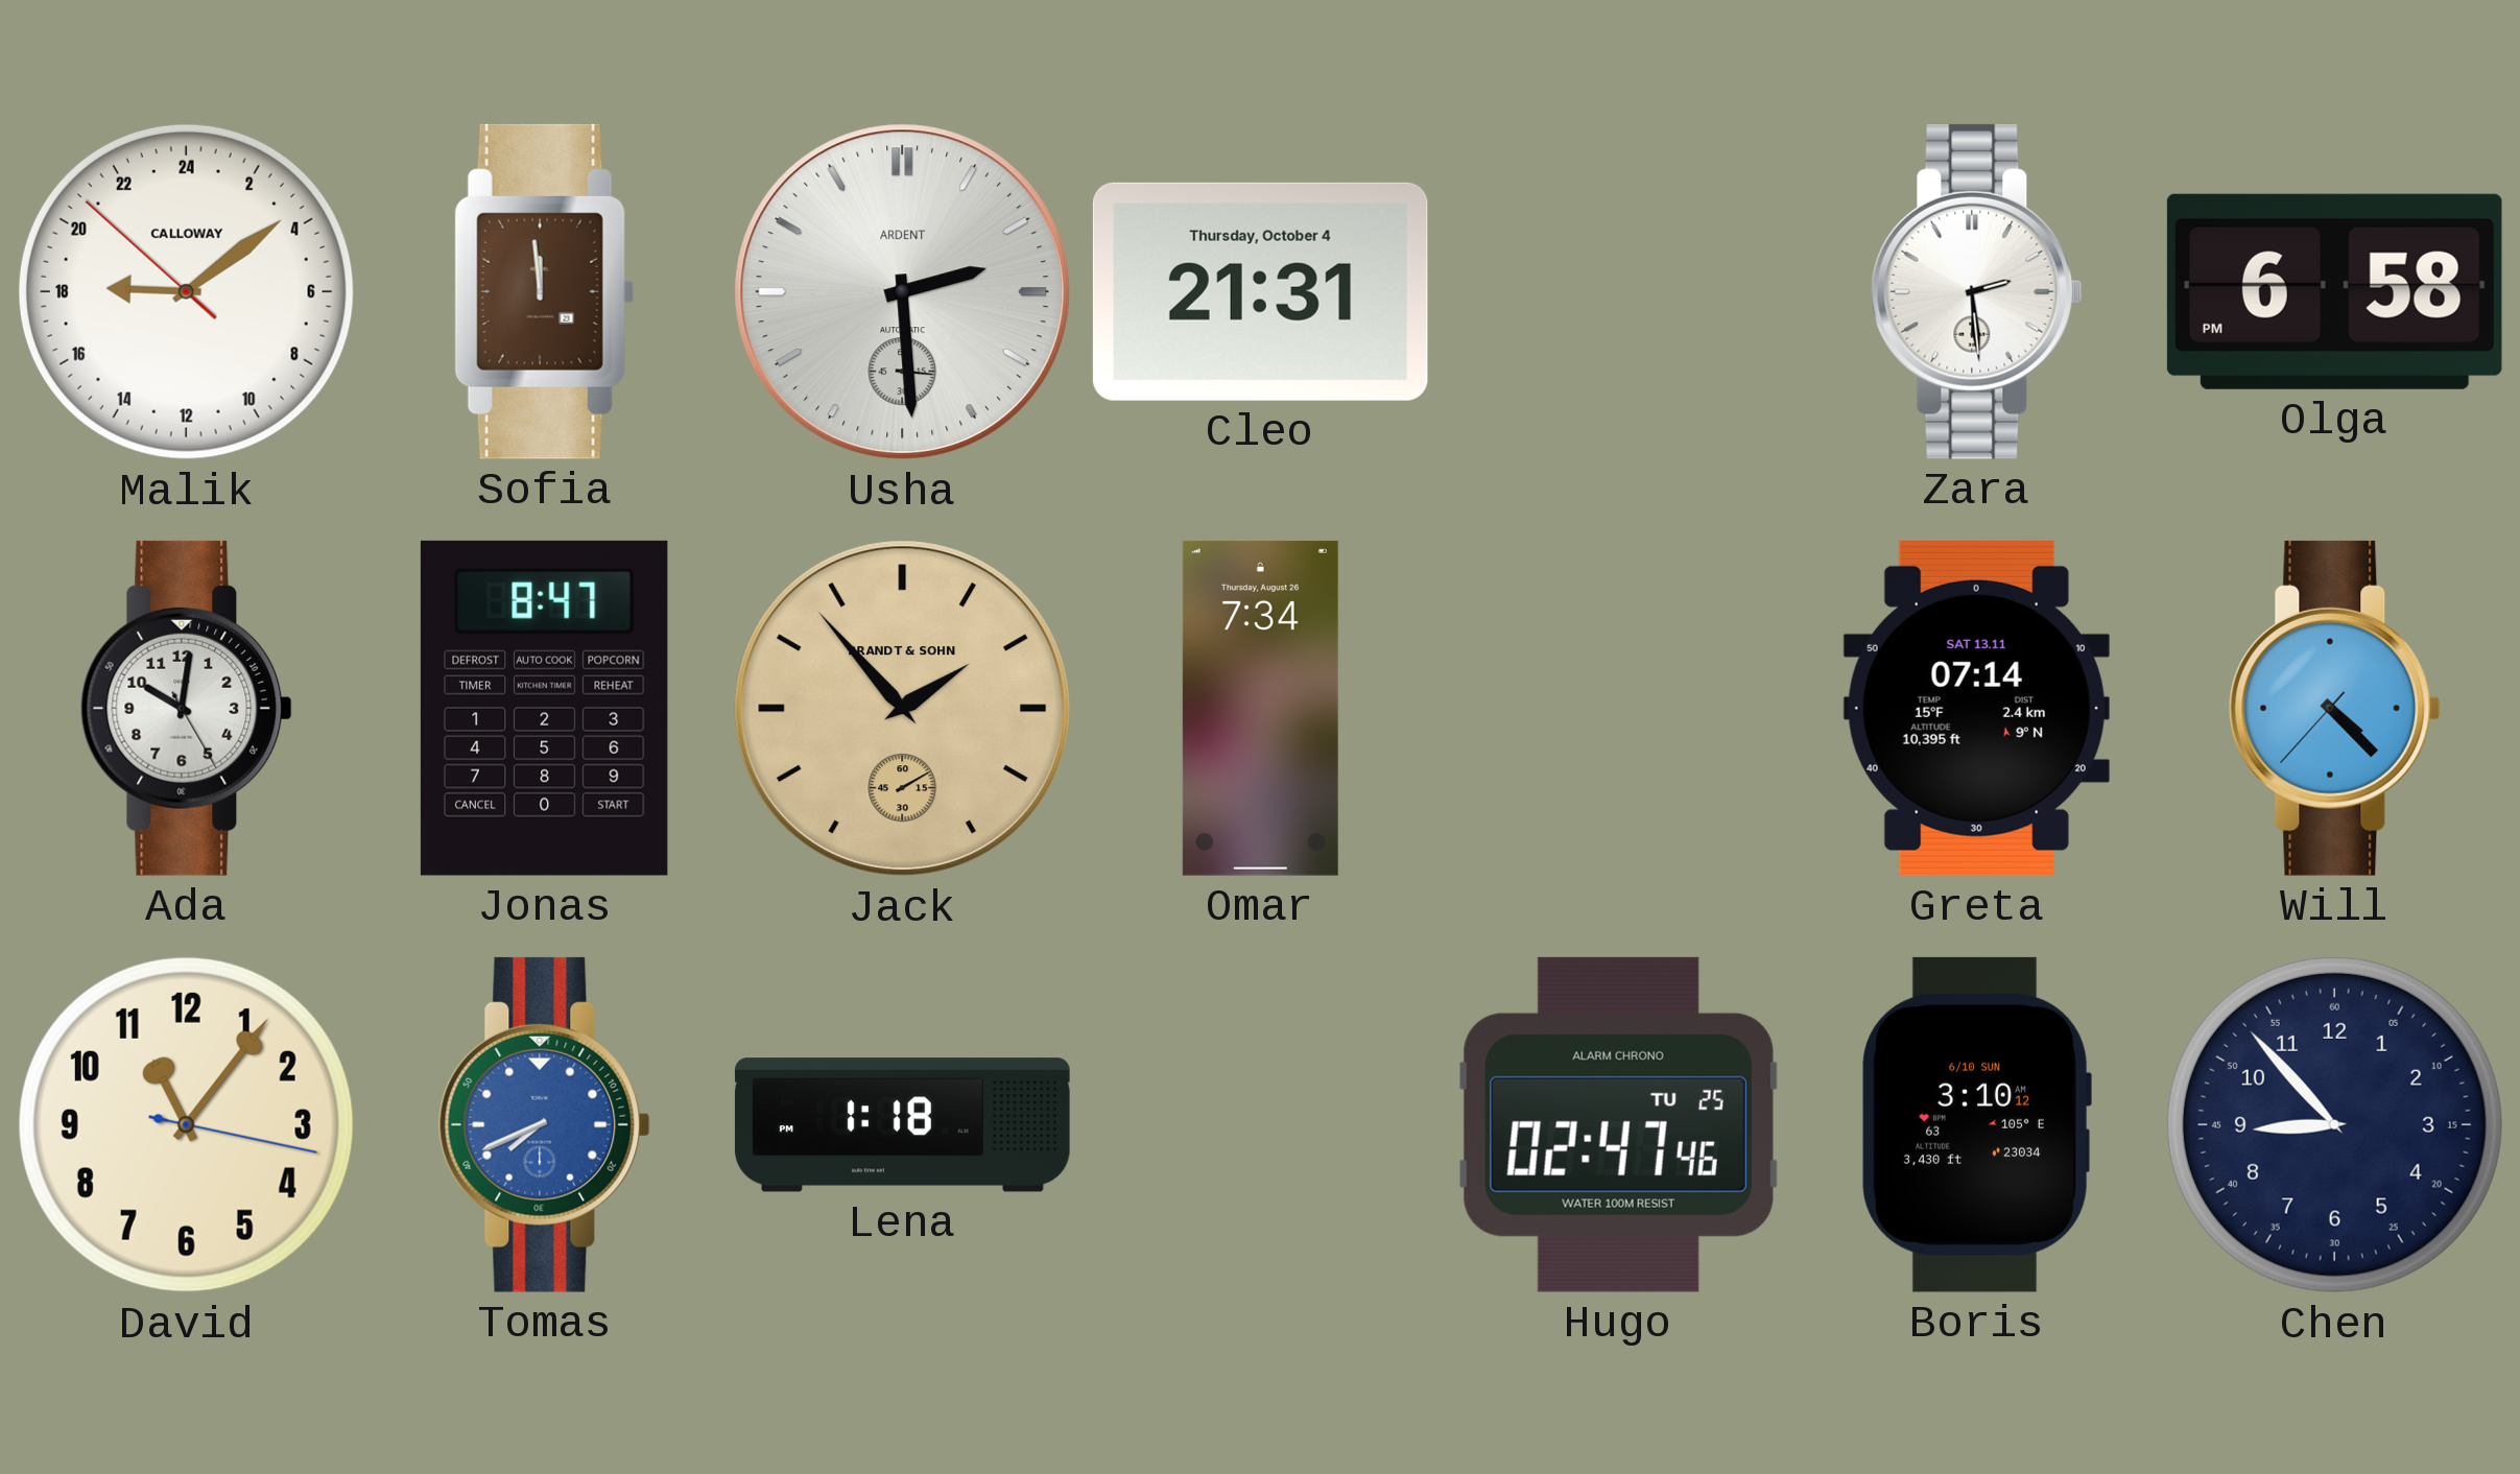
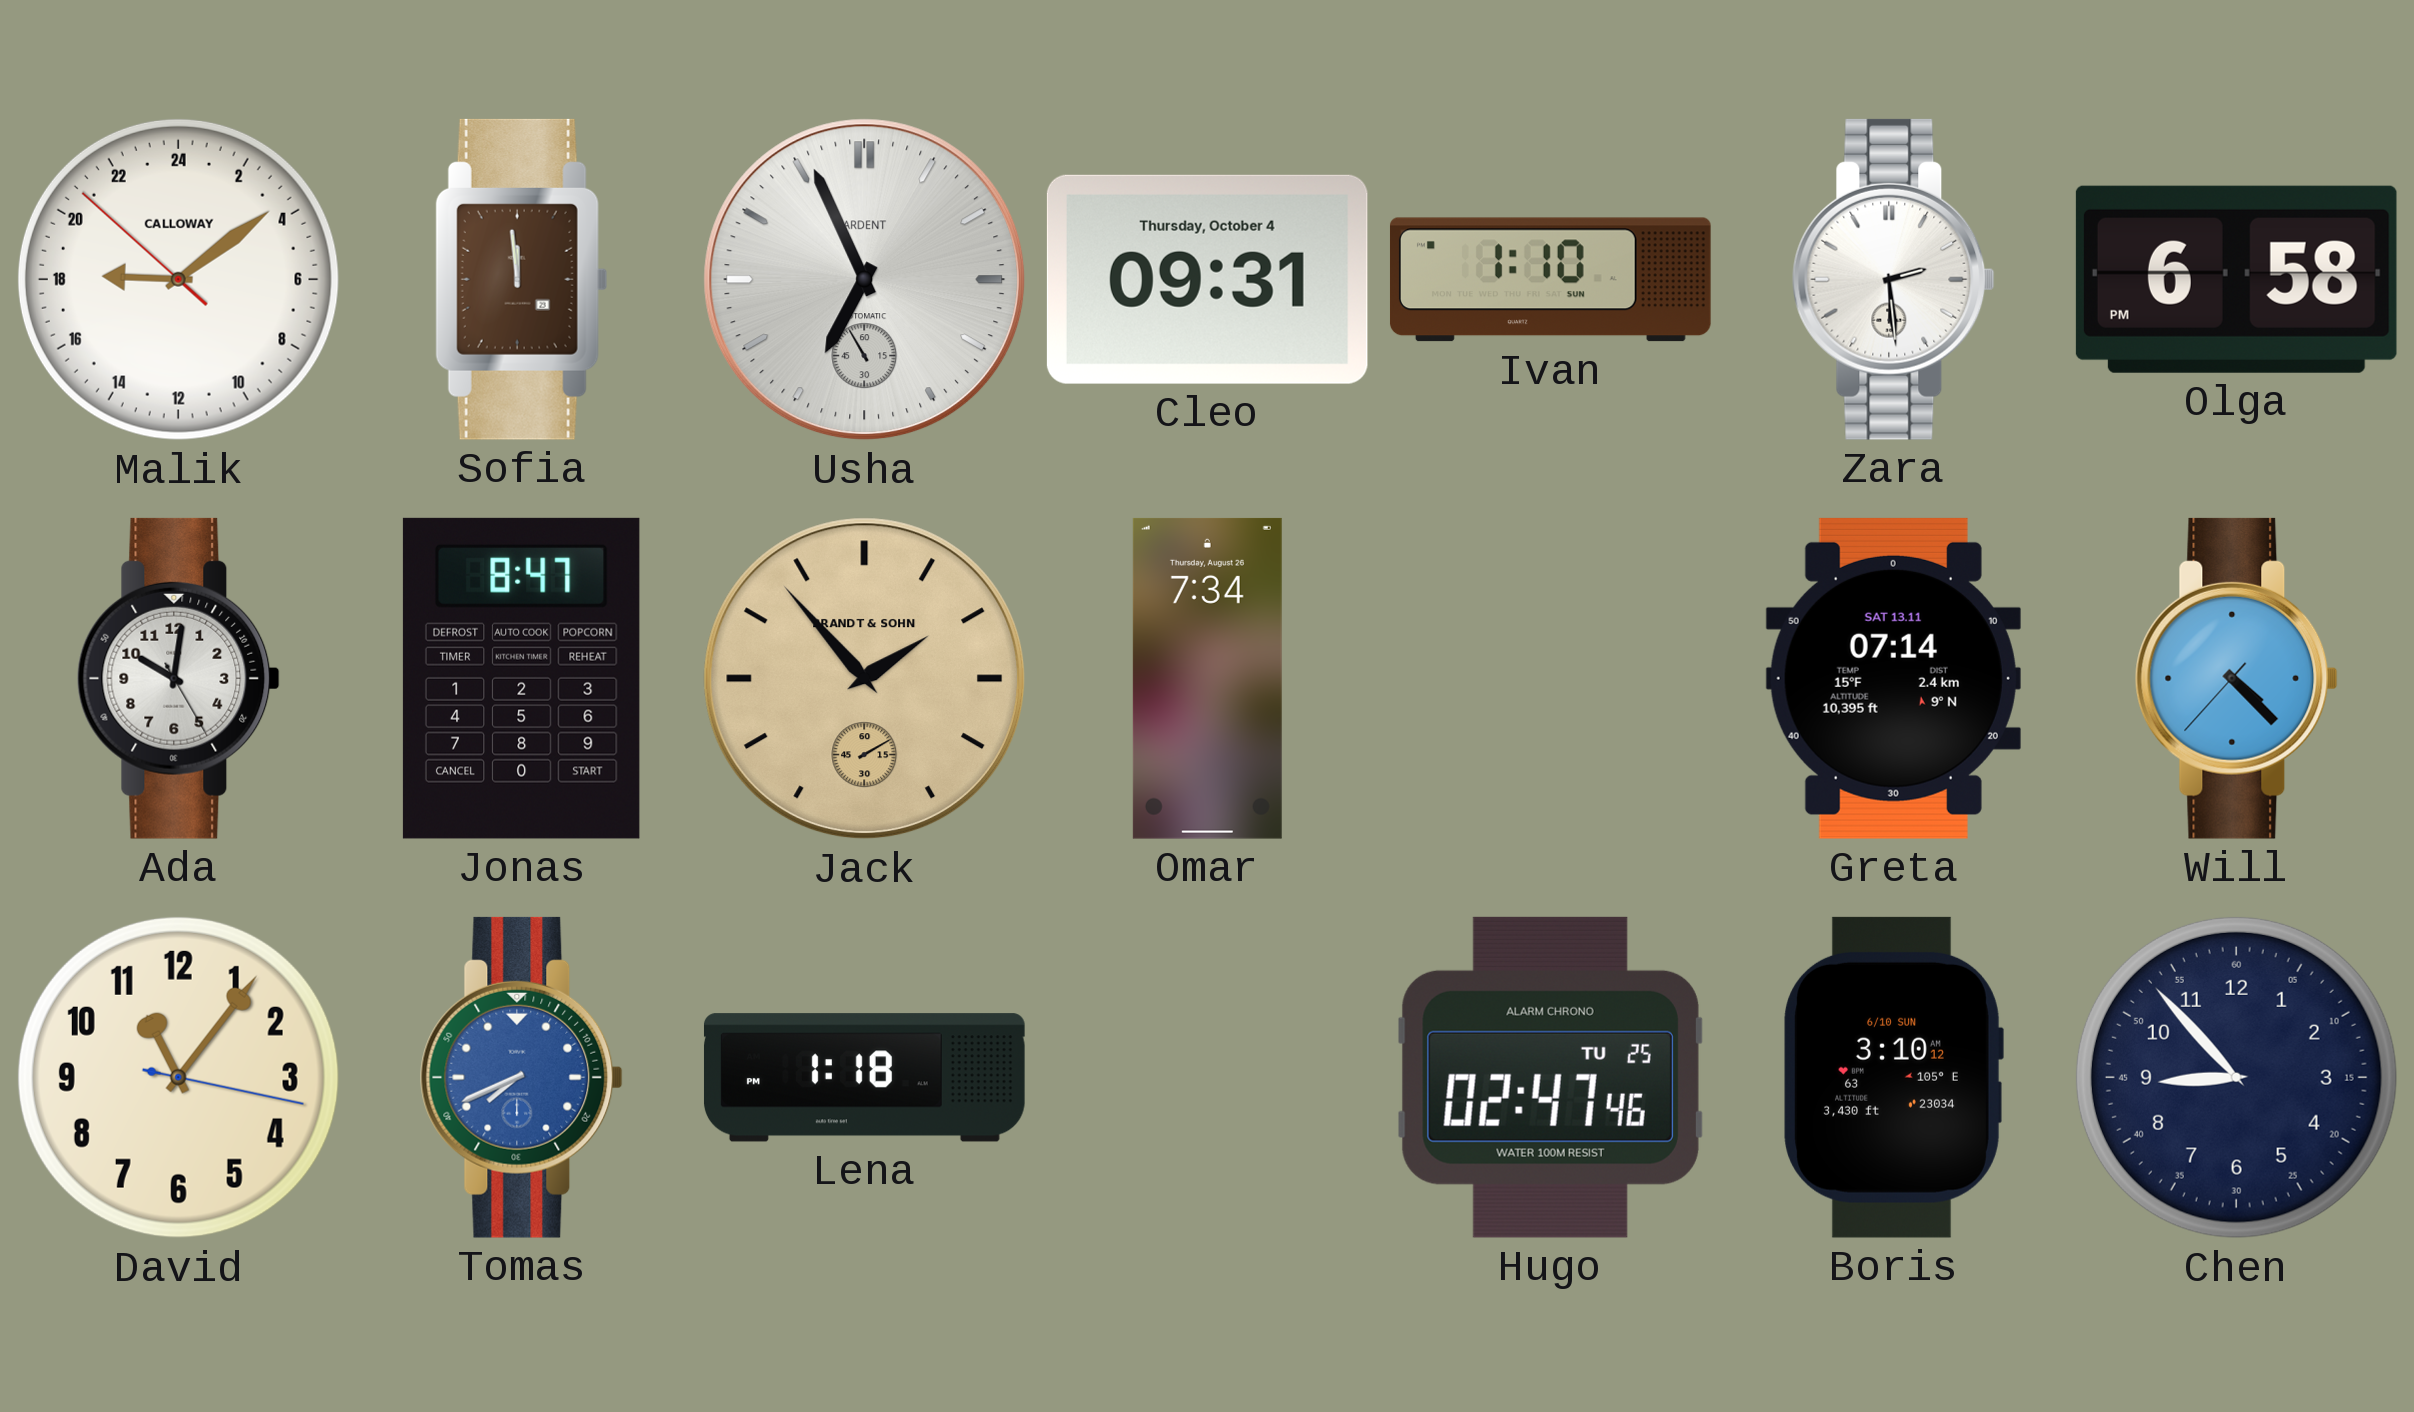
Usha: 2:29 -> 6:55
Cleo: 21:31 -> 09:31
Ivan: none -> 1:10
